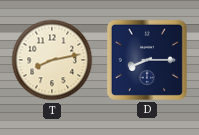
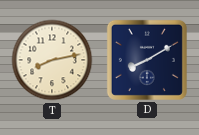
D: 8:15 -> 8:10
